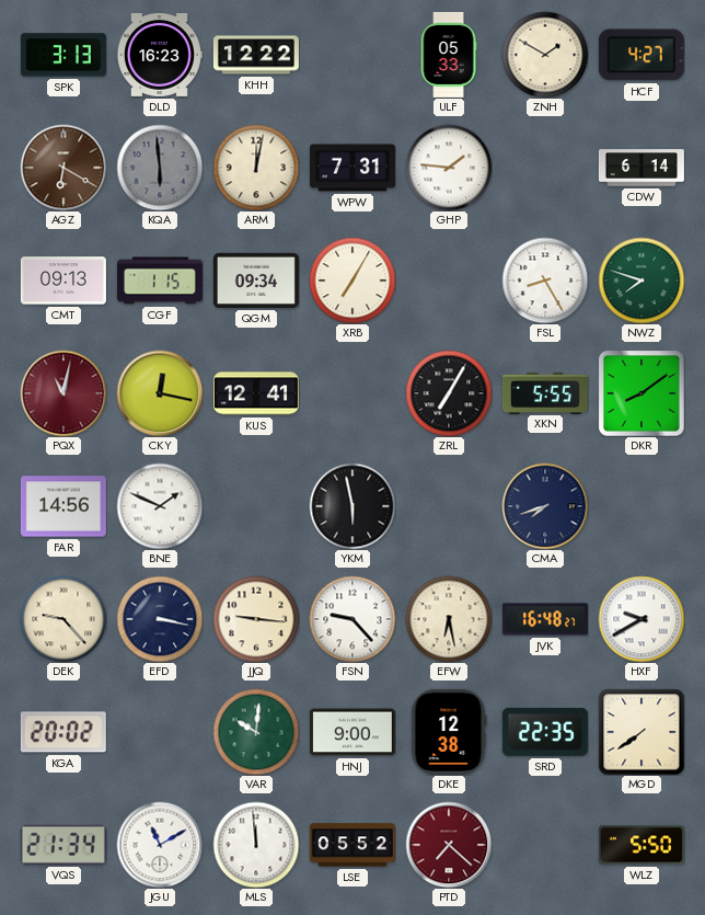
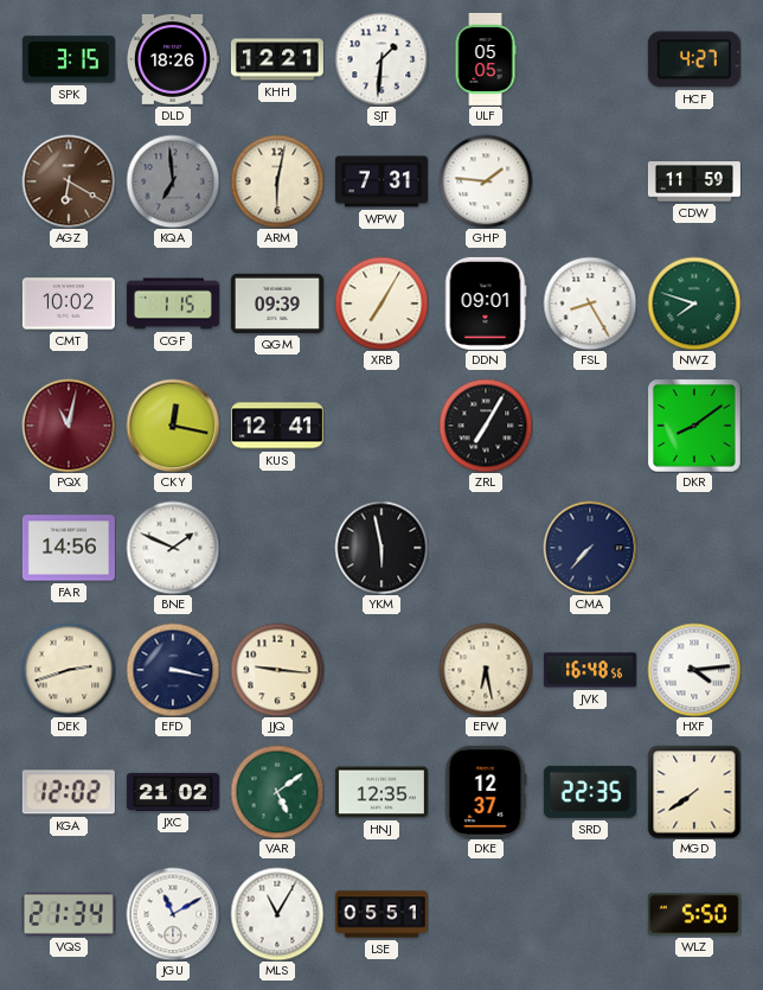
SPK: 3:13 -> 3:15
DLD: 16:23 -> 18:26
KHH: 12:22 -> 12:21
SJT: none -> 1:31
ULF: 05:33 -> 05:05
ZNH: 1:50 -> none
KQA: 5:59 -> 6:59
ARM: 12:02 -> 6:02
CDW: 6:14 -> 11:59
CMT: 09:13 -> 10:02
QGM: 09:34 -> 09:39
DDN: none -> 09:01
XKN: 5:55 -> none
CMA: 7:42 -> 7:37
DEK: 9:23 -> 2:42
FSN: 9:23 -> none
JVK: 16:48:27 -> 16:48:56
HXF: 9:40 -> 4:14
KGA: 20:02 -> 12:02
JXC: none -> 21:02
VAR: 10:01 -> 5:09
HNJ: 9:00 -> 12:35
DKE: 12:38 -> 12:37
MLS: 11:59 -> 11:05
LSE: 05:52 -> 05:51
PTD: 7:22 -> none
